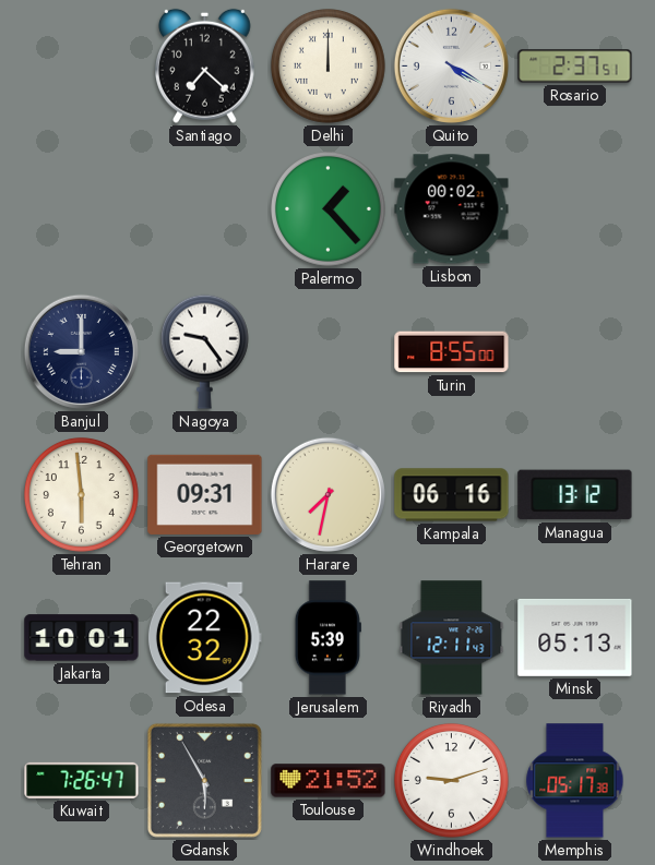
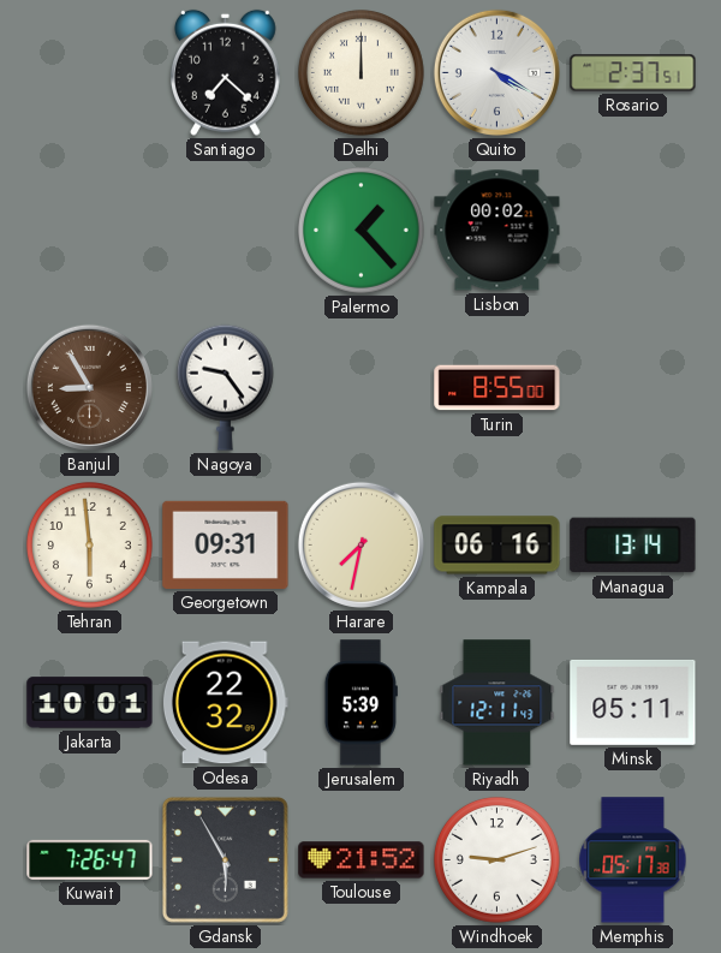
Banjul: 9:00 -> 8:55
Banjul dial: navy -> brown
Managua: 13:12 -> 13:14
Minsk: 05:13 -> 05:11
